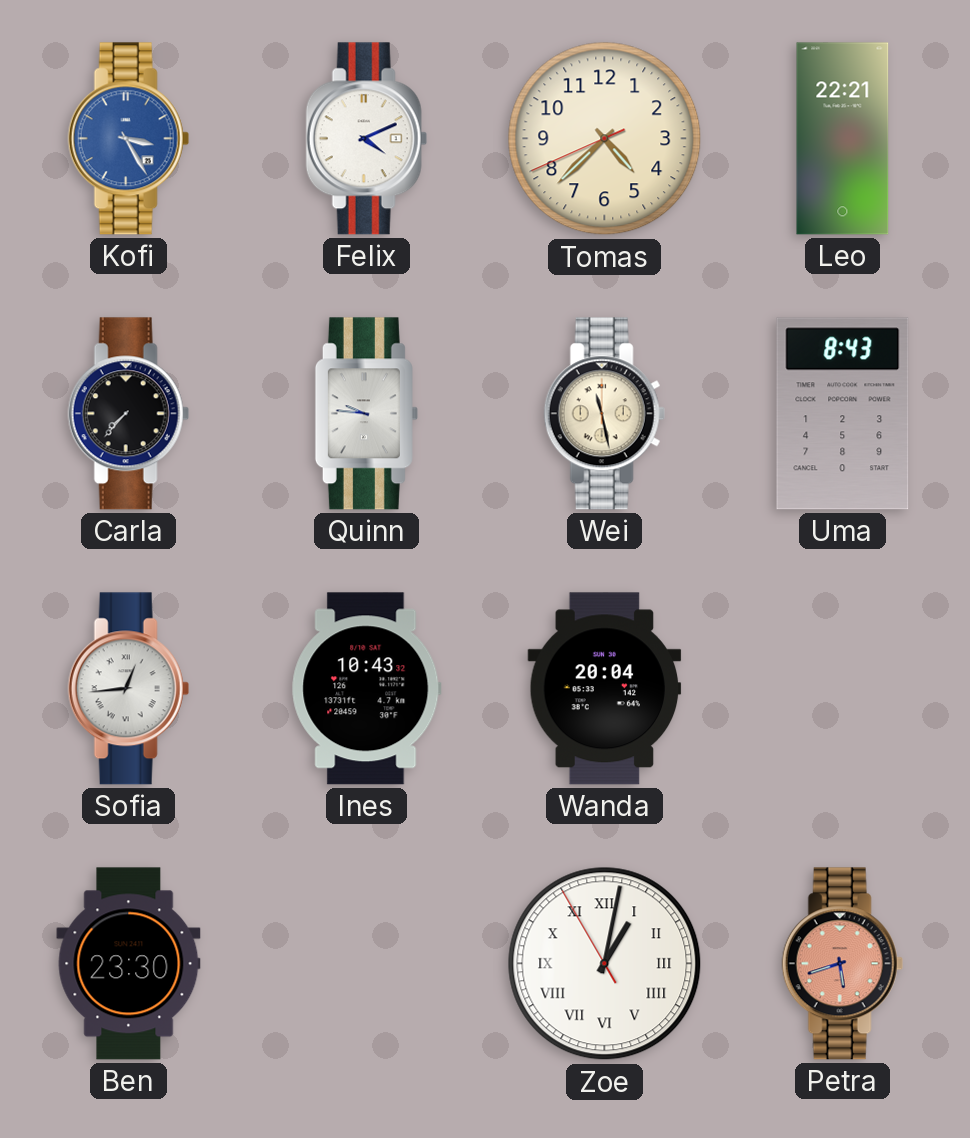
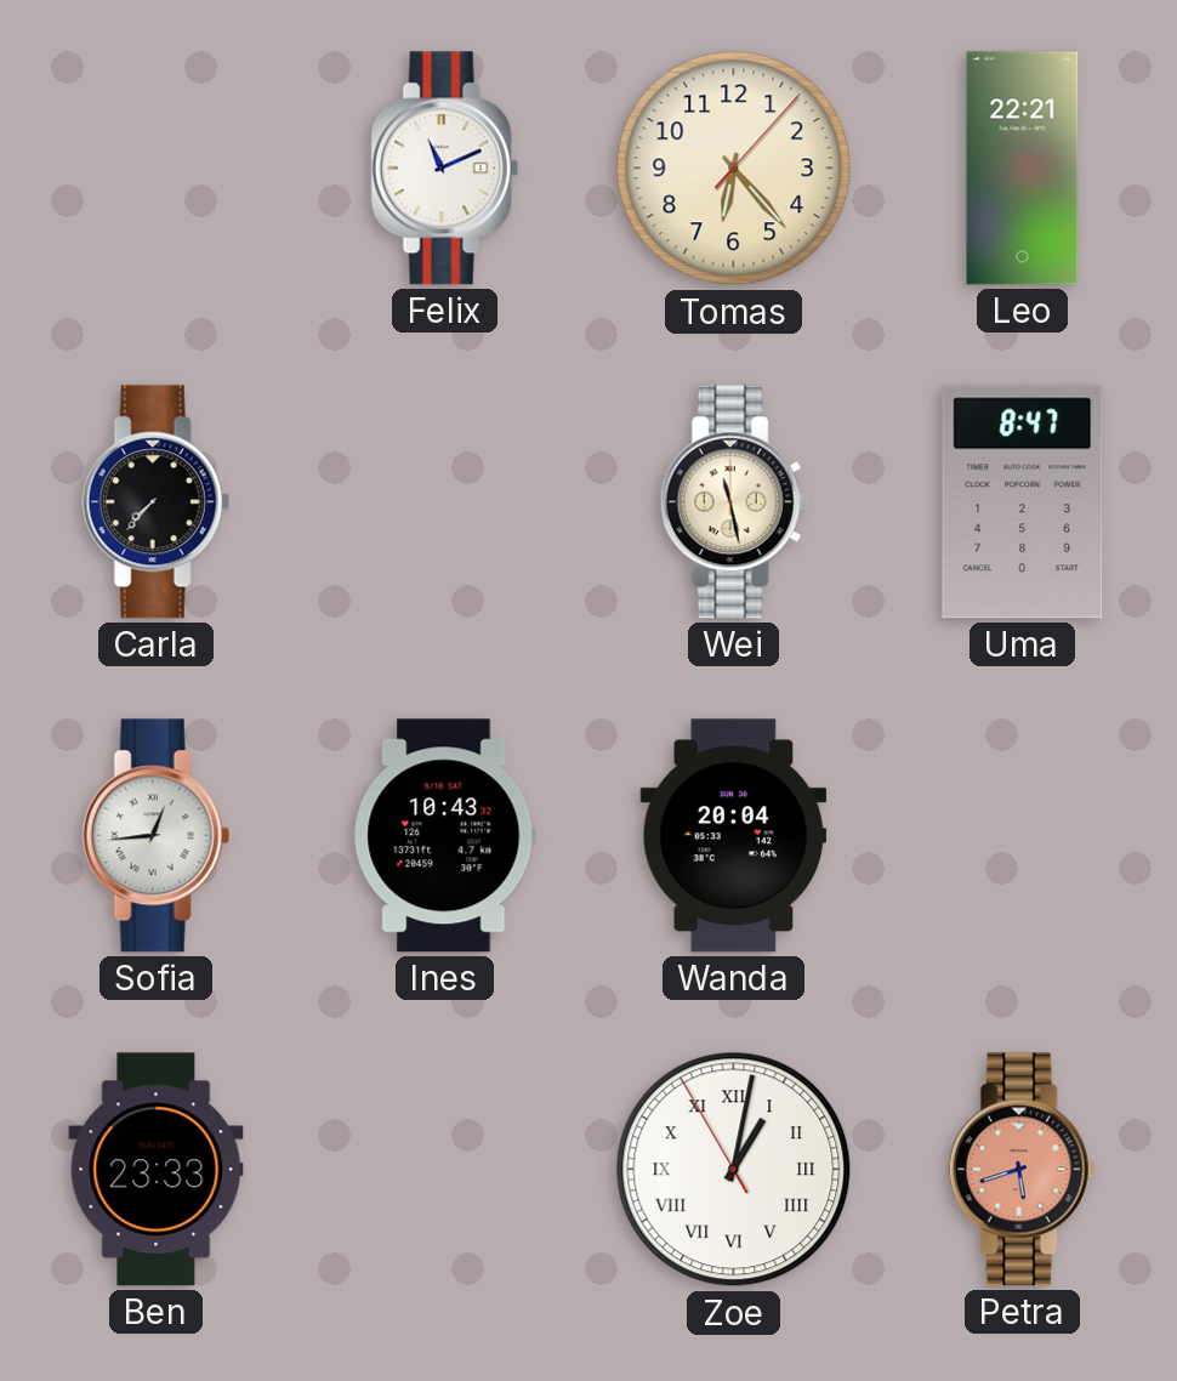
Kofi: 3:25 -> none
Felix: 4:11 -> 11:11
Tomas: 4:37 -> 6:23
Quinn: 9:46 -> none
Uma: 8:43 -> 8:47
Ben: 23:30 -> 23:33
